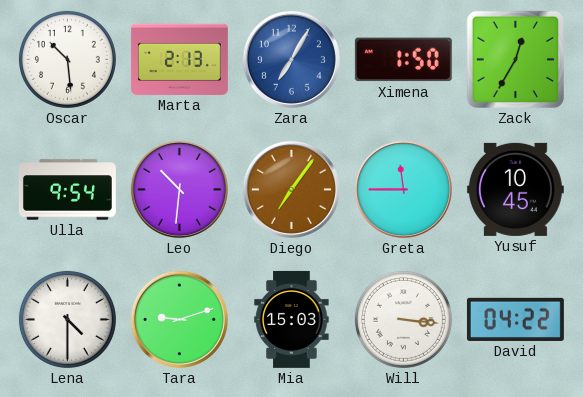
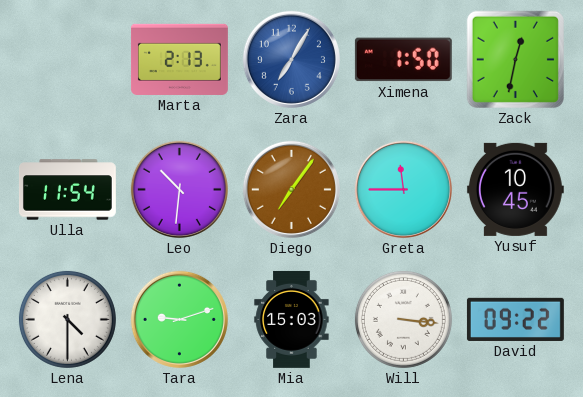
Oscar: 10:29 -> none
Zack: 12:35 -> 12:32
Ulla: 9:54 -> 11:54
David: 04:22 -> 09:22
